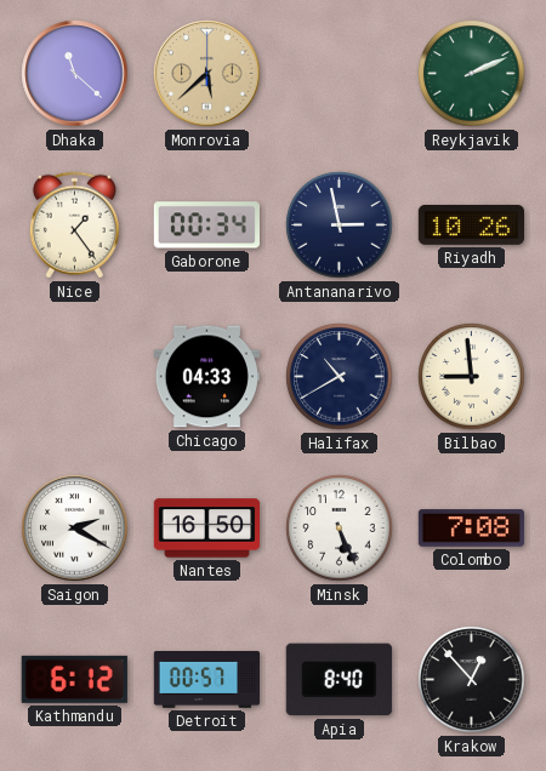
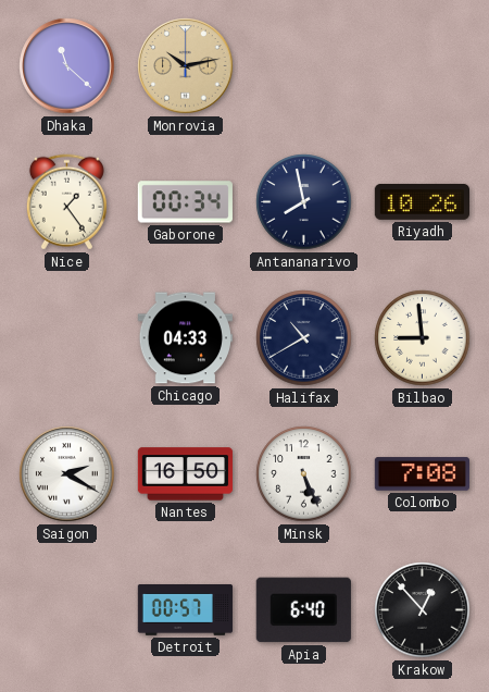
Monrovia: 5:38 -> 10:13
Reykjavik: 2:11 -> none
Antananarivo: 2:58 -> 7:58
Kathmandu: 6:12 -> none
Apia: 8:40 -> 6:40
